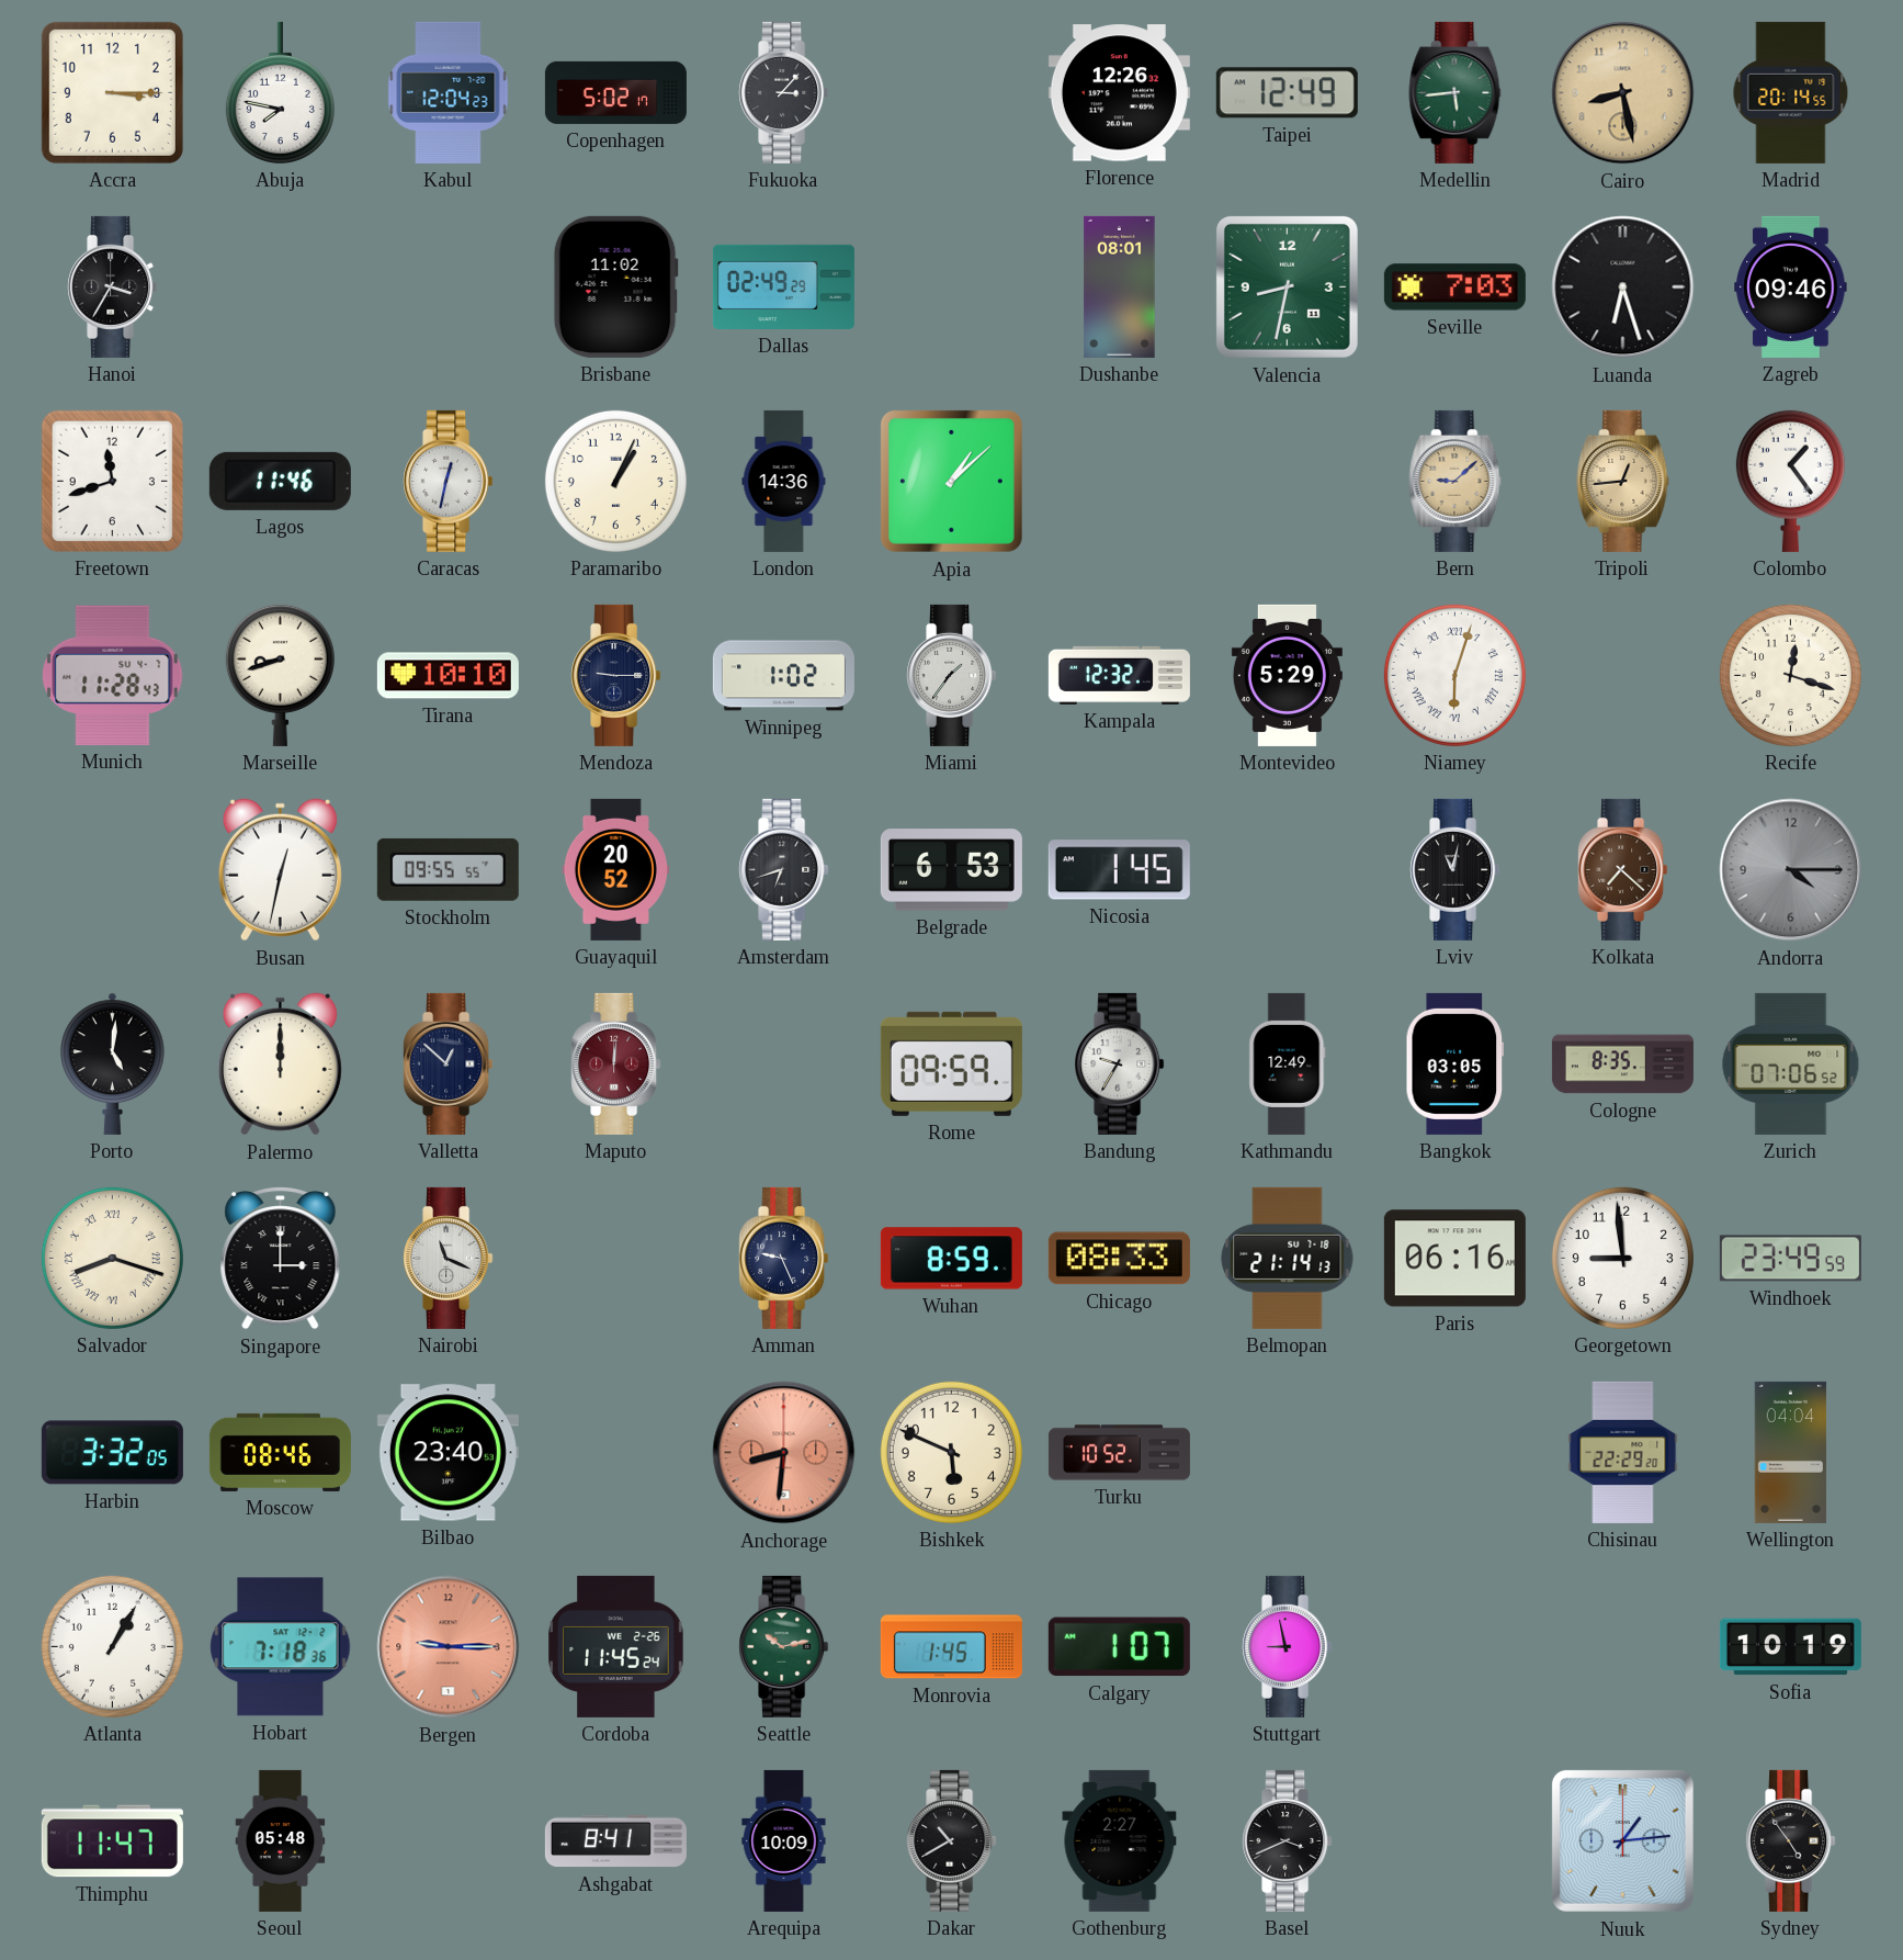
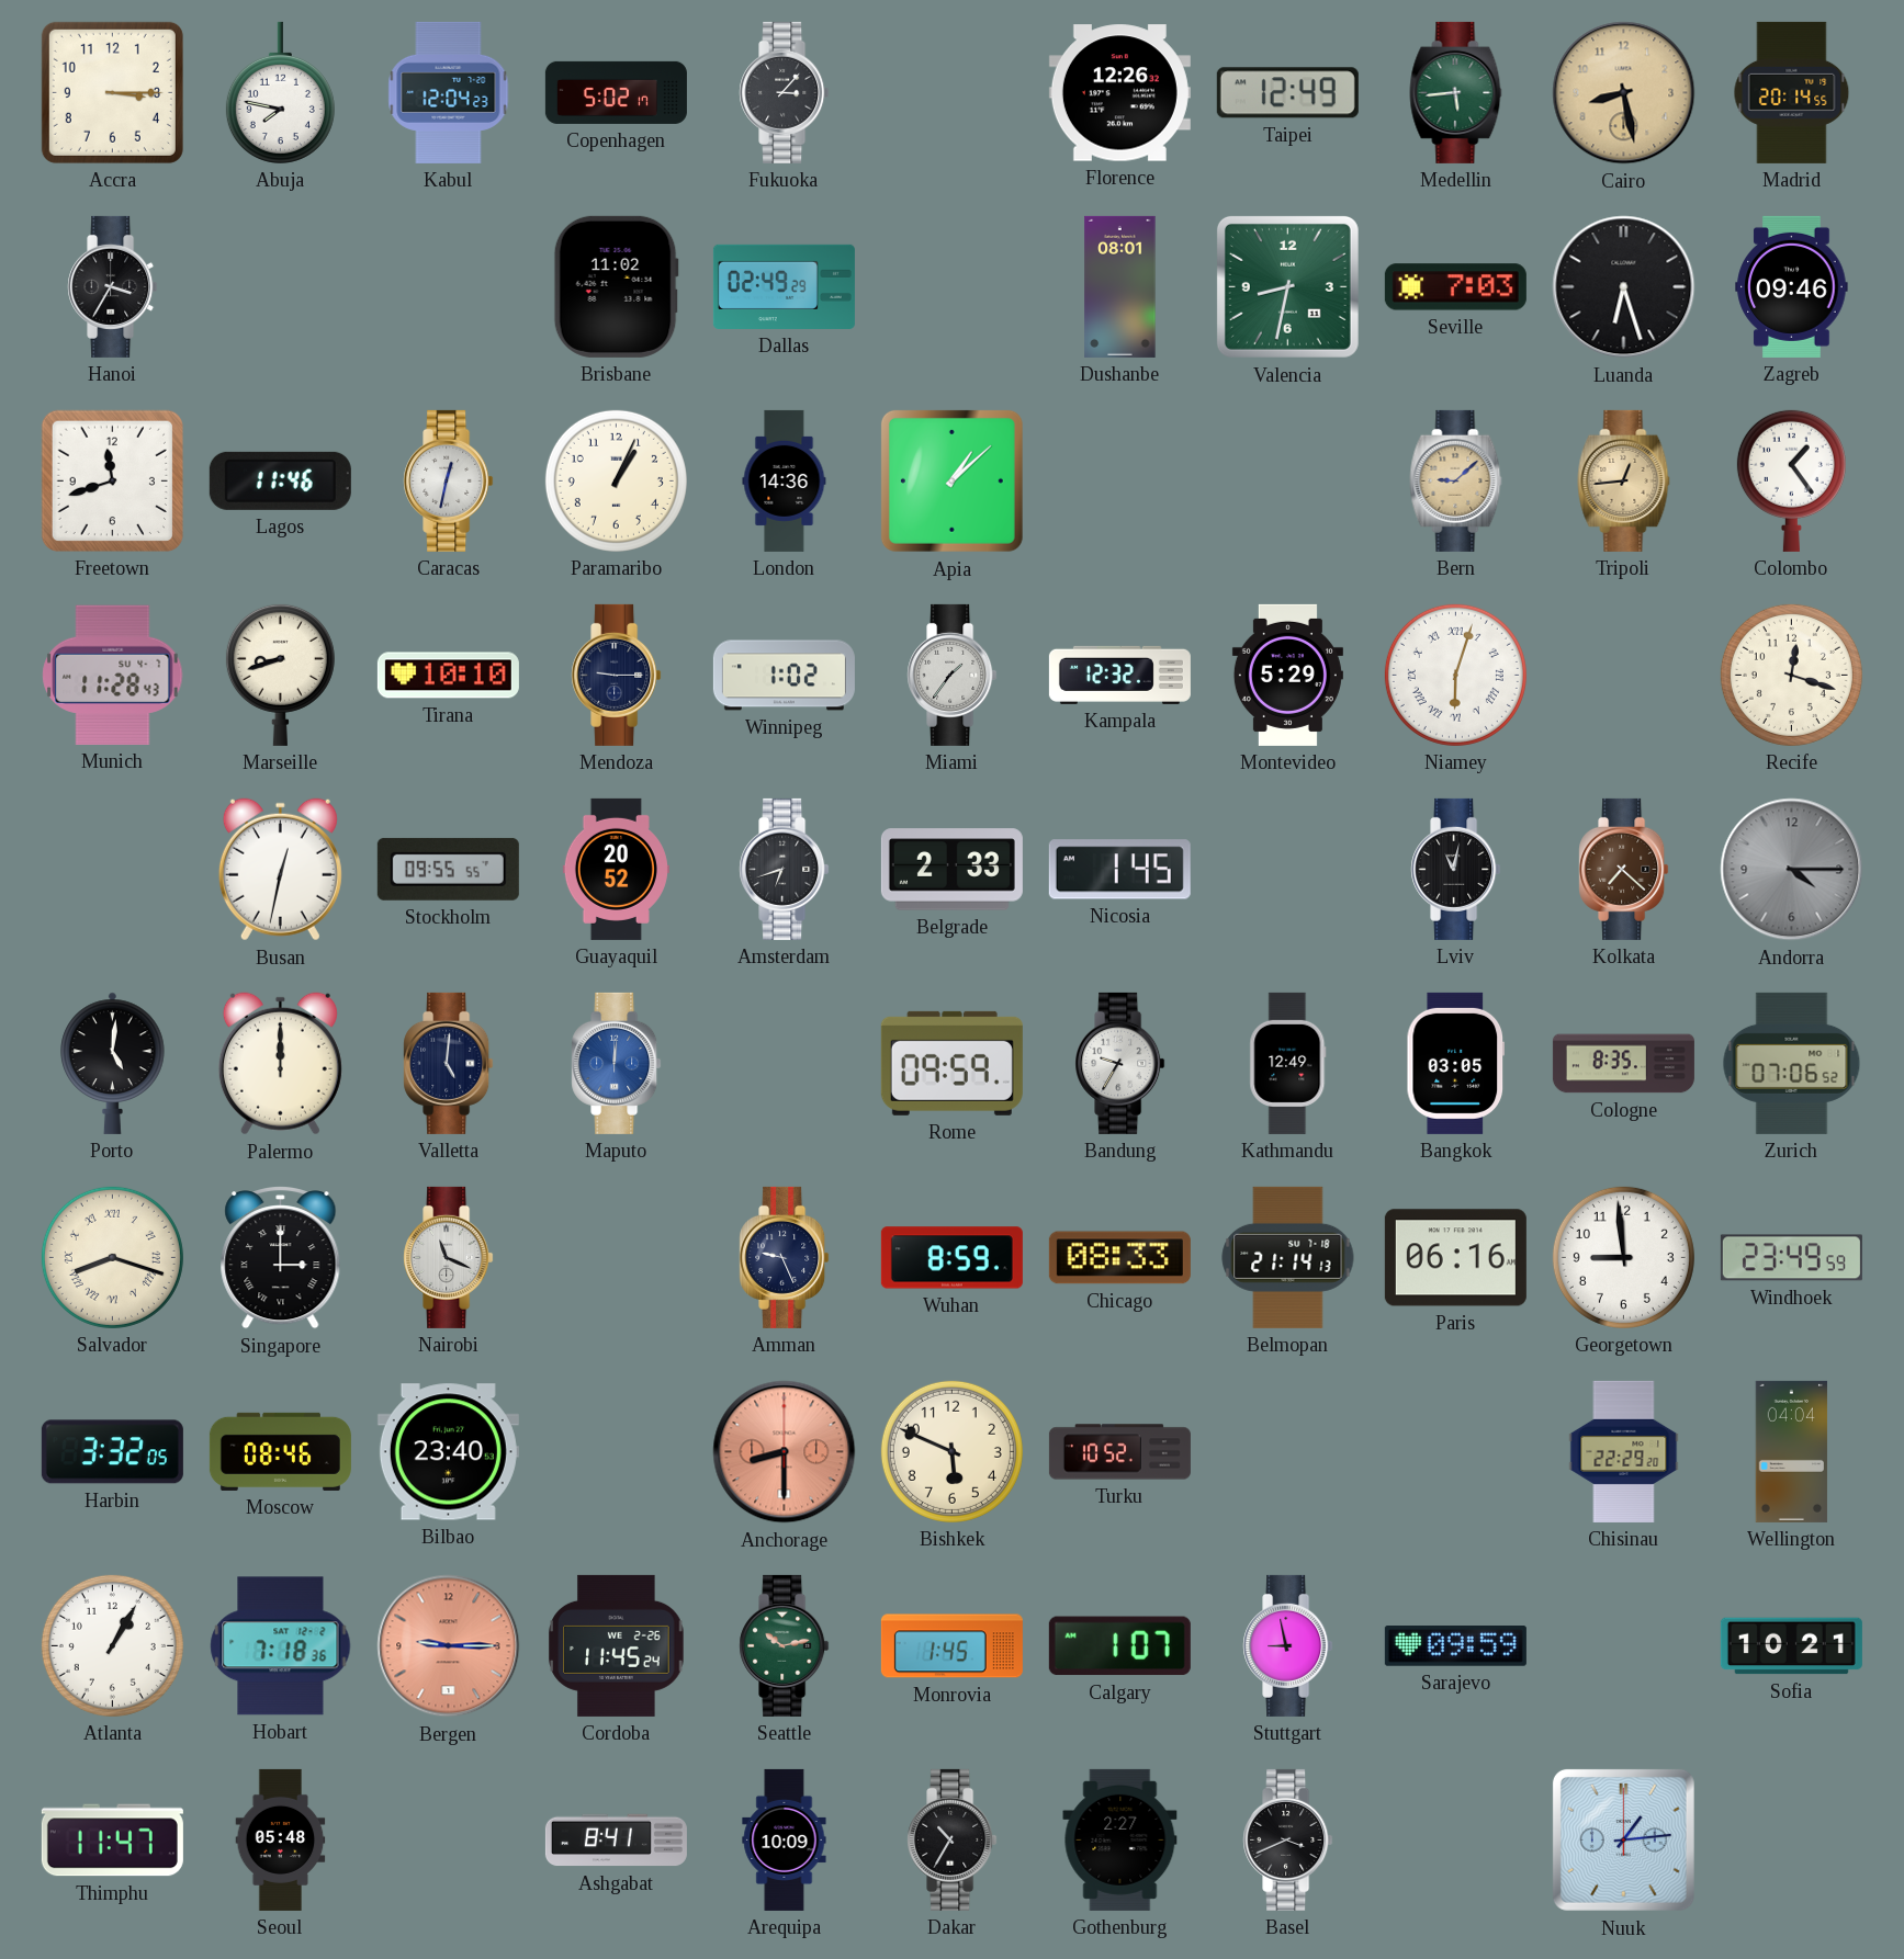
Belgrade: 6:53 -> 2:33
Valletta: 12:52 -> 5:01
Maputo dial: burgundy -> blue
Anchorage: 8:31 -> 8:30
Sarajevo: none -> 09:59
Sofia: 10:19 -> 10:21
Dakar: 10:40 -> 10:35
Sydney: 4:54 -> none
